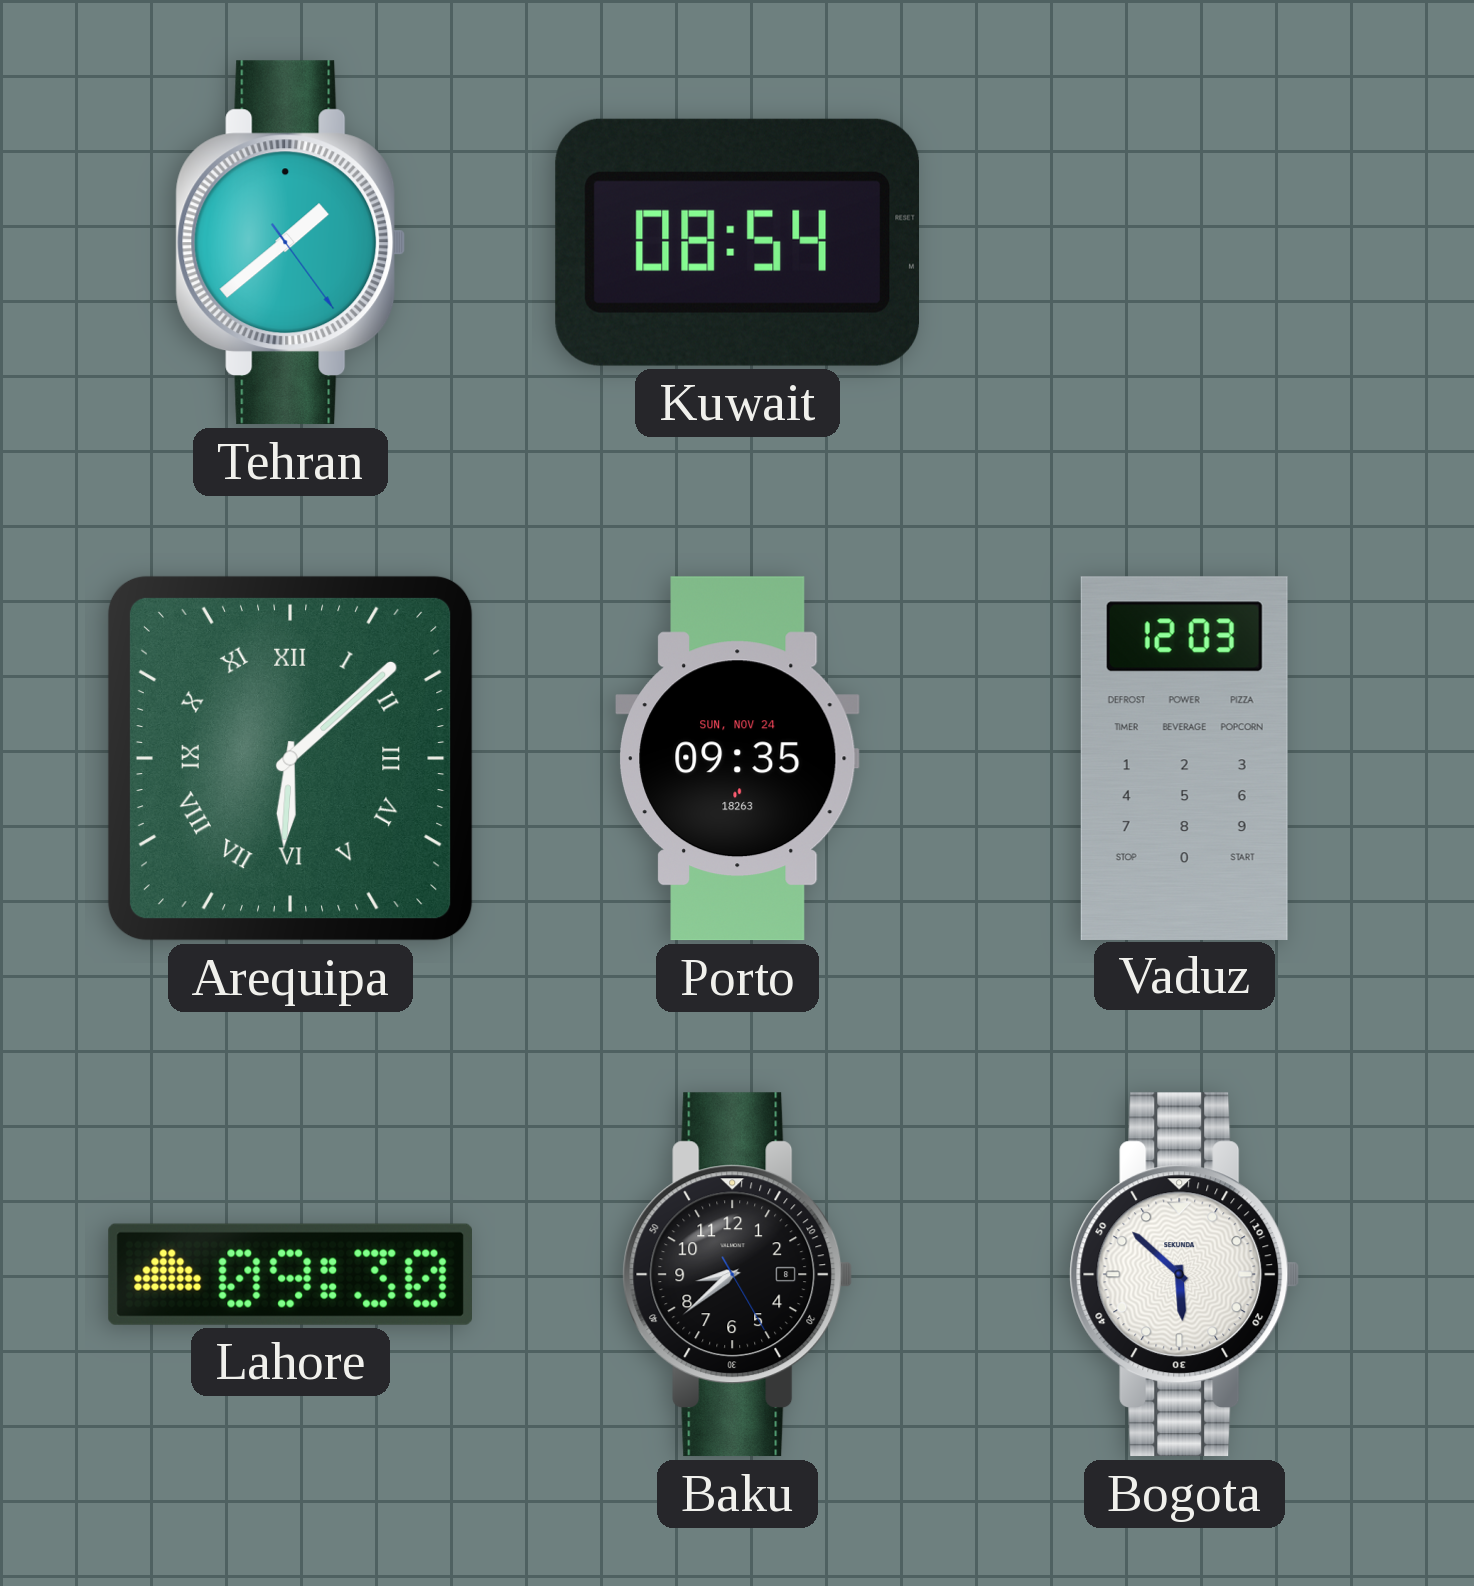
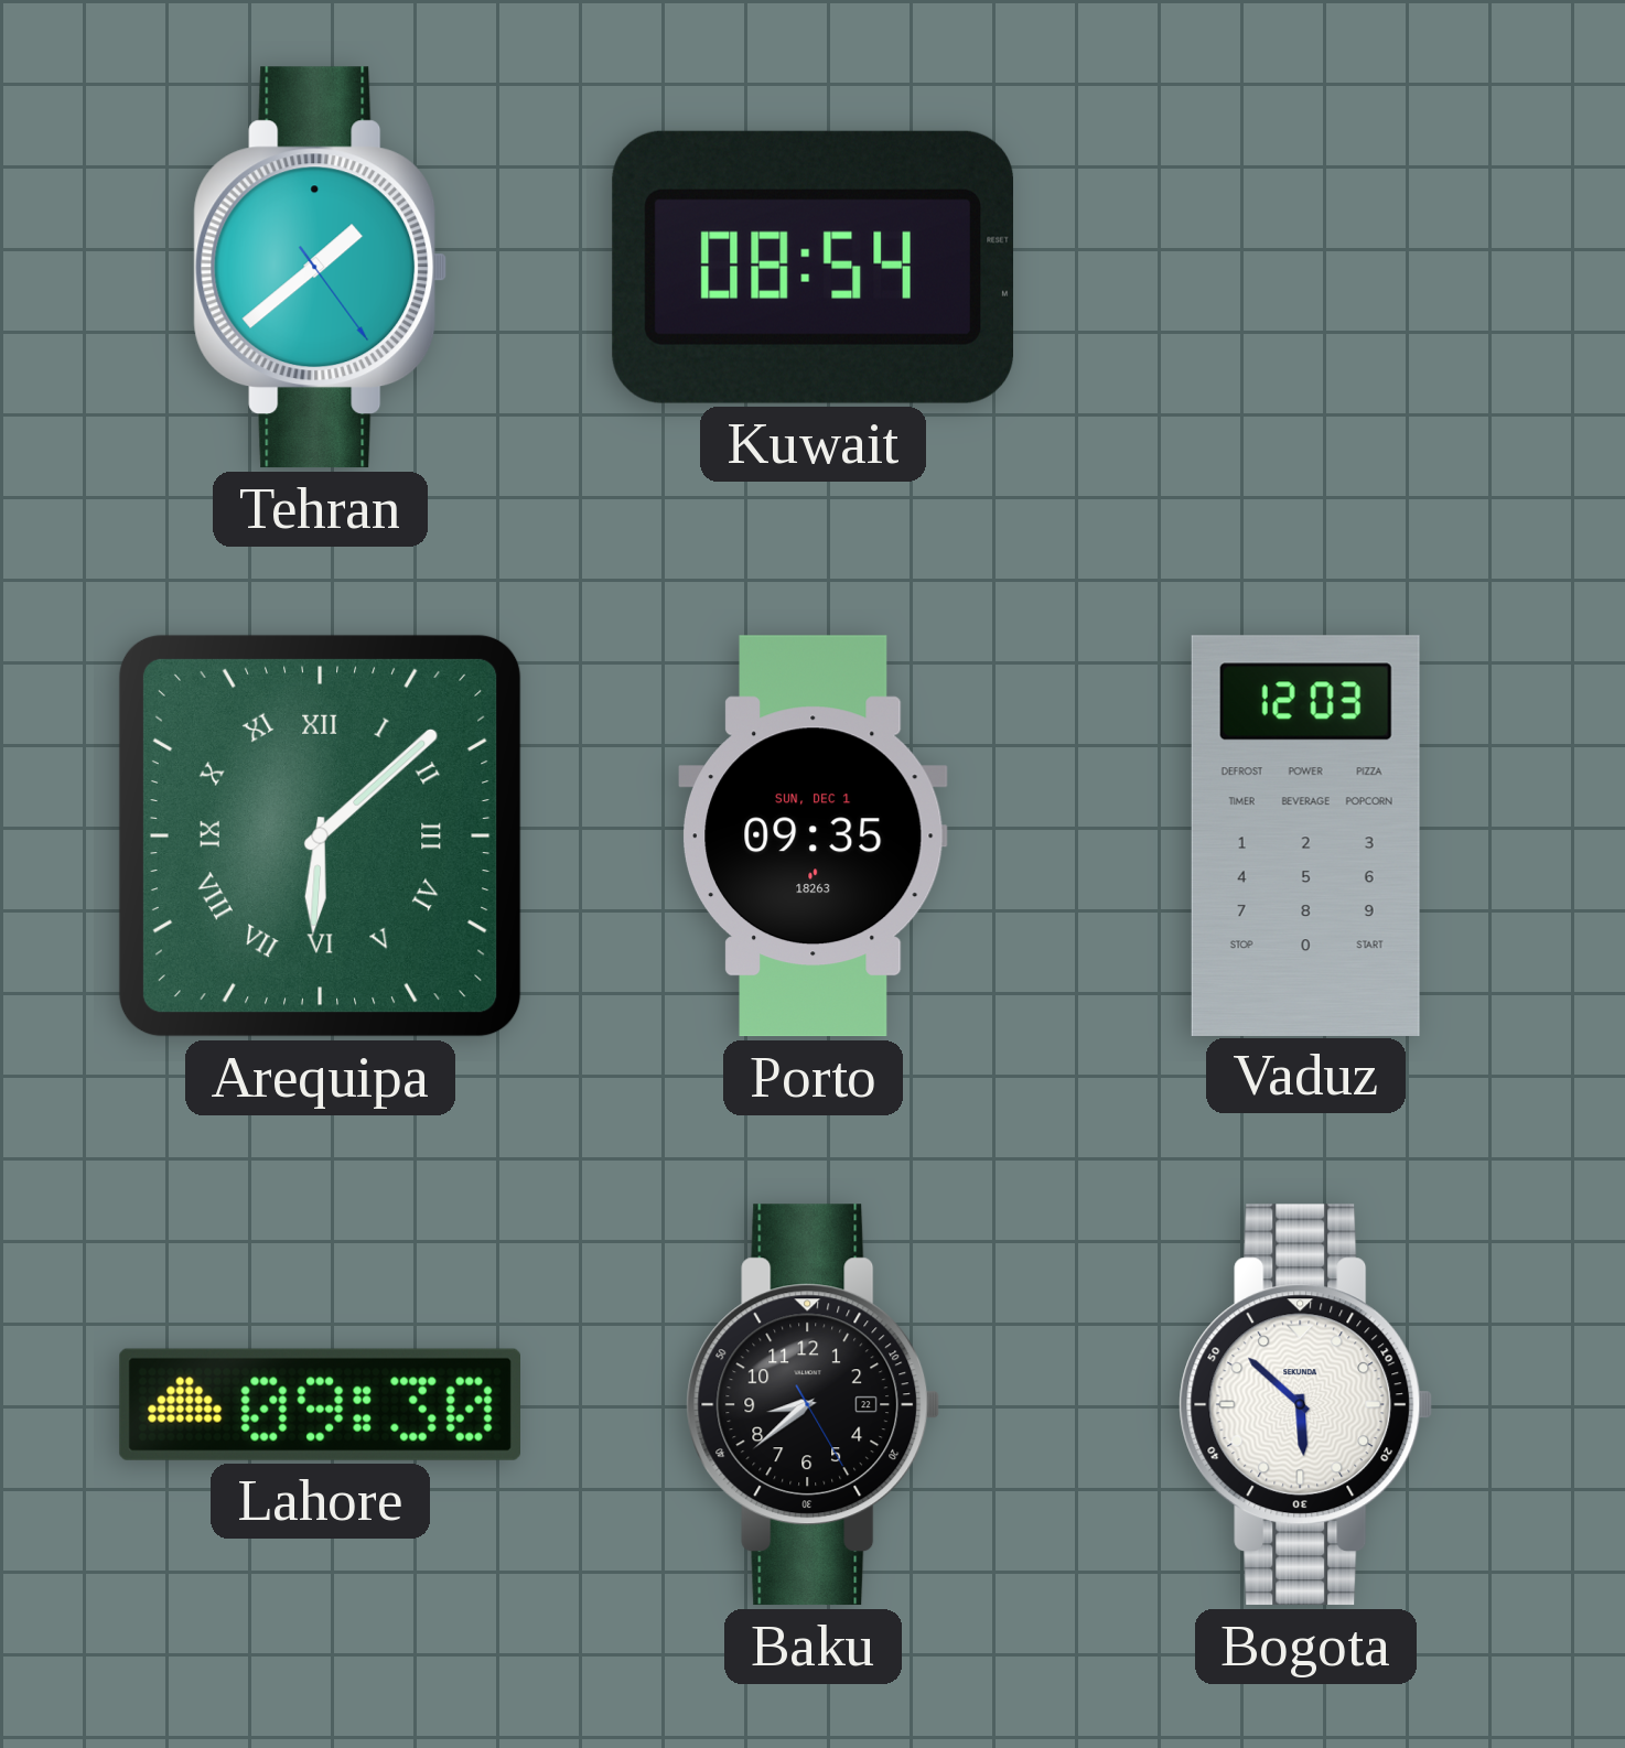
Porto date: SUN, NOV 24 -> SUN, DEC 1
Baku date: 8 -> 22
